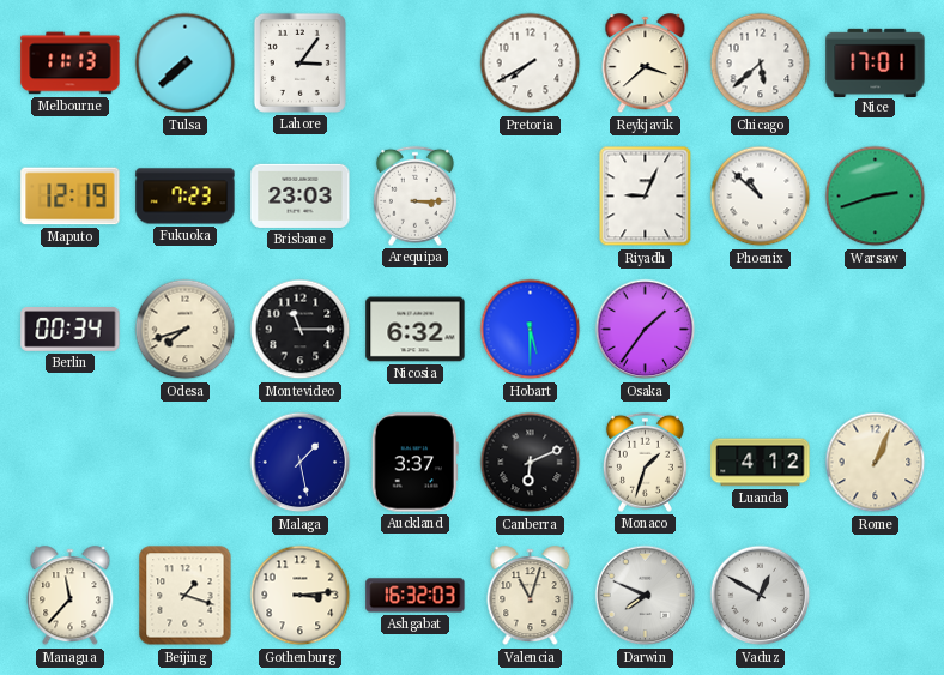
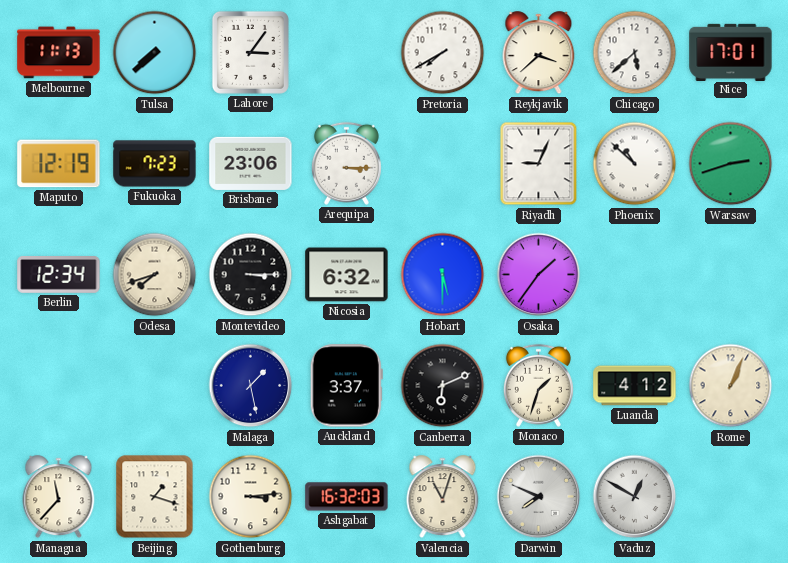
Brisbane: 23:03 -> 23:06
Berlin: 00:34 -> 12:34
Montevideo: 11:15 -> 3:15
